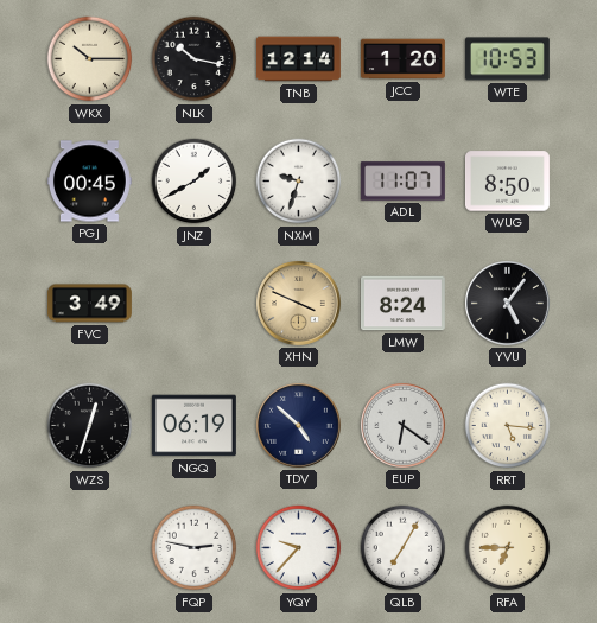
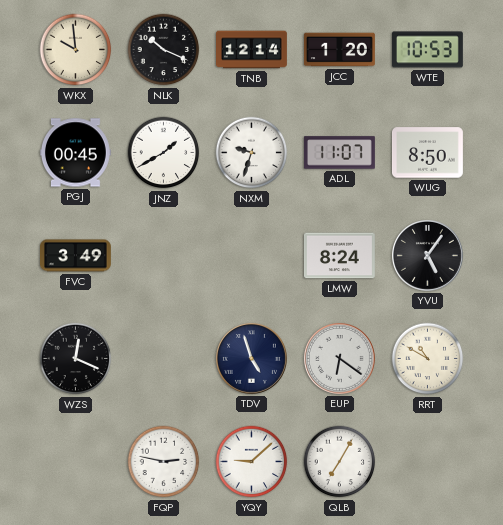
WKX: 10:15 -> 9:59
NLK: 10:17 -> 10:19
XHN: 3:49 -> none
WZS: 12:33 -> 12:19
NGQ: 06:19 -> none
TDV: 4:52 -> 4:57
RRT: 5:16 -> 10:50
YQY: 9:37 -> 9:08
RFA: 6:45 -> none
